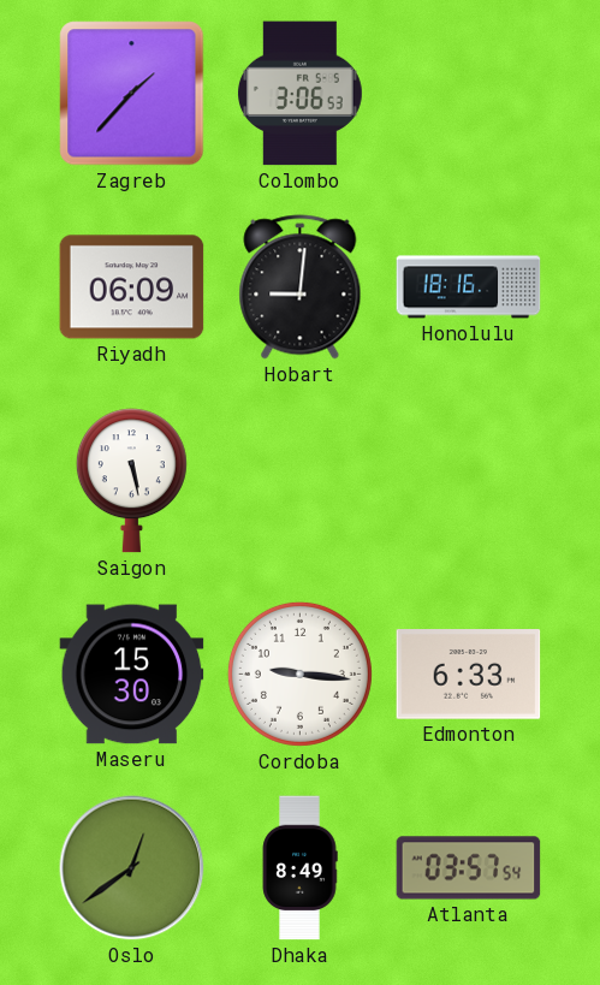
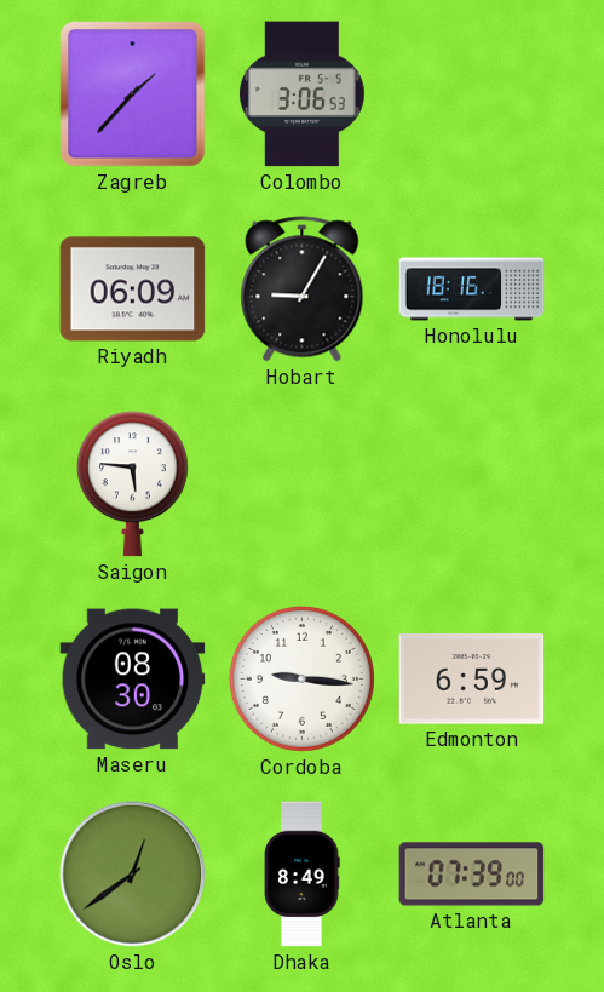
Hobart: 9:01 -> 9:05
Saigon: 5:28 -> 5:46
Maseru: 15:30 -> 08:30
Edmonton: 6:33 -> 6:59
Atlanta: 03:57 -> 07:39
